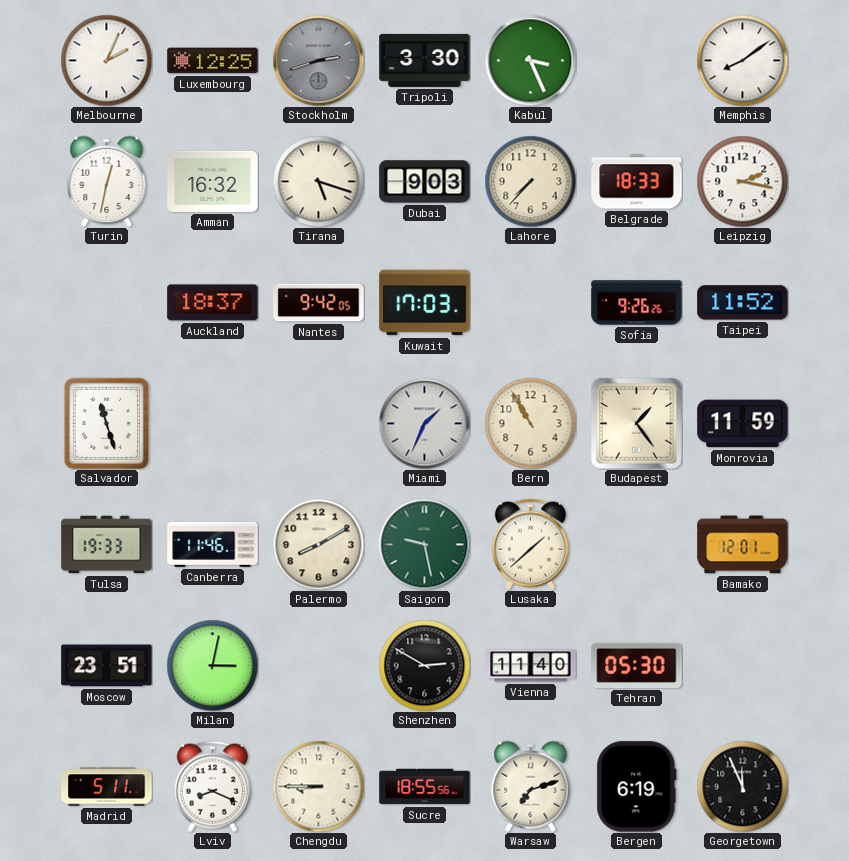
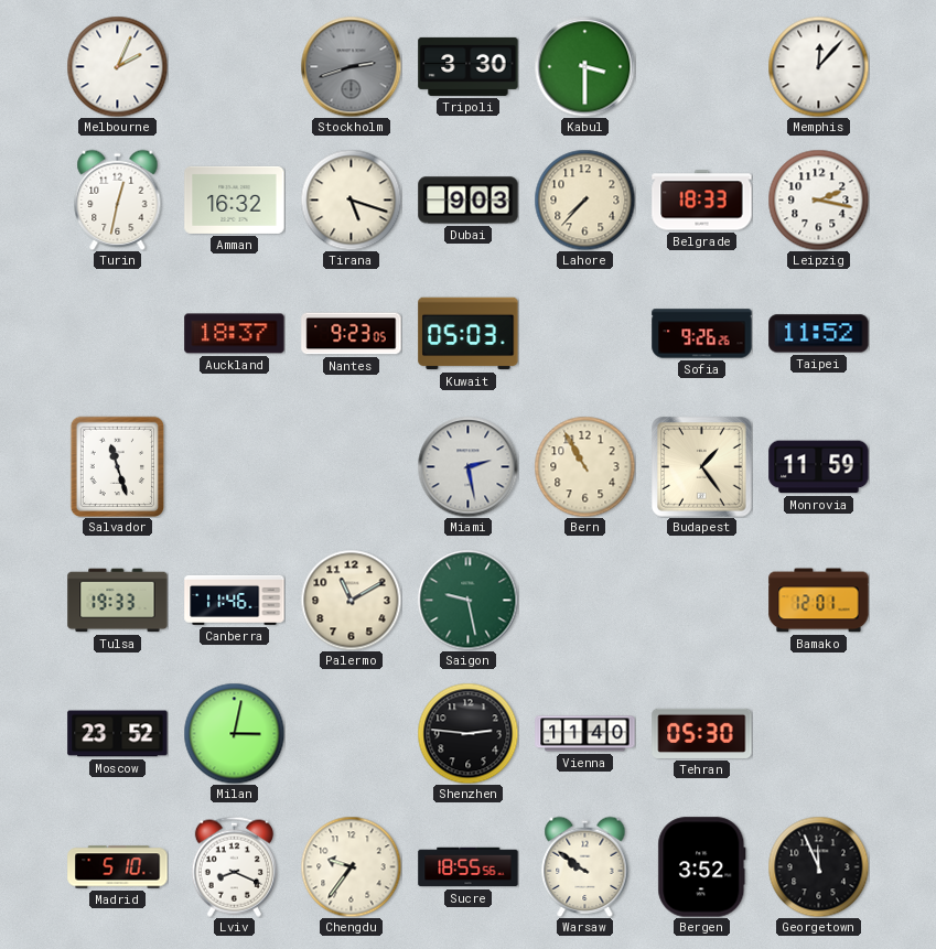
Luxembourg: 12:25 -> none
Kabul: 3:26 -> 3:30
Memphis: 8:09 -> 12:07
Nantes: 9:42 -> 9:23
Kuwait: 17:03 -> 05:03
Miami: 1:34 -> 2:28
Palermo: 8:10 -> 11:10
Lusaka: 1:38 -> none
Moscow: 23:51 -> 23:52
Shenzhen: 2:50 -> 2:46
Madrid: 5:11 -> 5:10
Chengdu: 8:45 -> 9:36
Warsaw: 7:12 -> 9:51
Bergen: 6:19 -> 3:52
